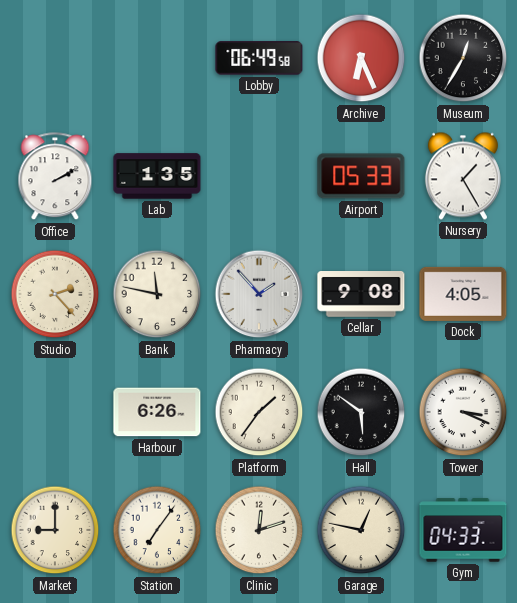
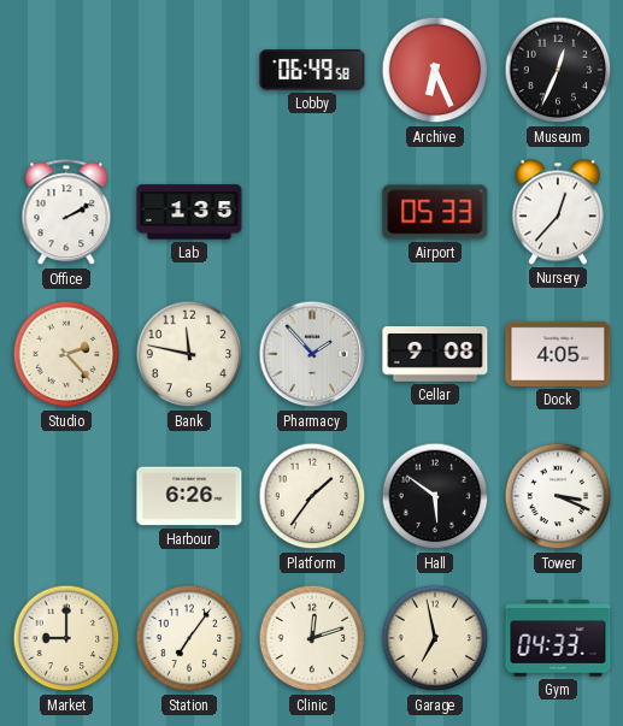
Museum: 12:35 -> 12:34
Nursery: 1:25 -> 12:37
Garage: 12:47 -> 6:58
